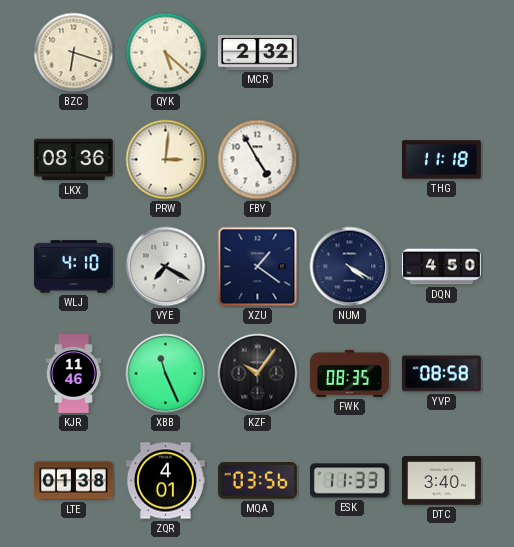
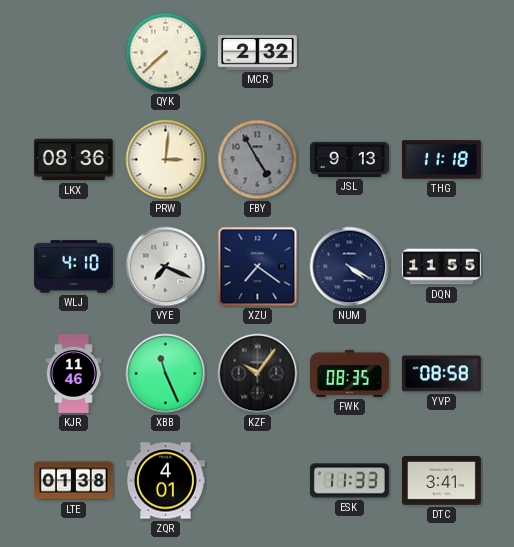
BZC: 6:18 -> none
QYK: 5:22 -> 7:38
FBY dial: white -> grey
JSL: none -> 9:13
VYE: 7:20 -> 7:19
XZU: 1:21 -> 7:21
DQN: 4:50 -> 11:55
MQA: 03:56 -> none
DTC: 3:40 -> 3:41
